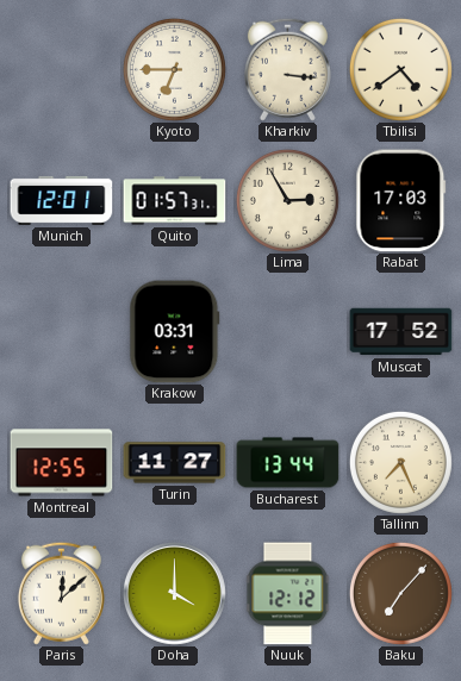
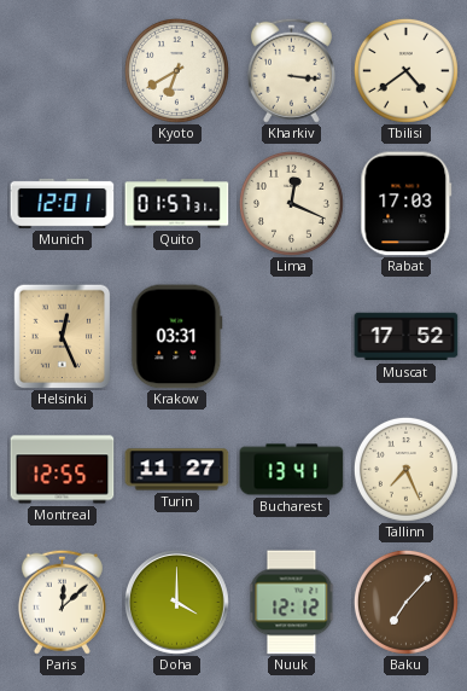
Kyoto: 6:45 -> 6:40
Lima: 2:55 -> 12:19
Helsinki: none -> 12:26
Bucharest: 13:44 -> 13:41
